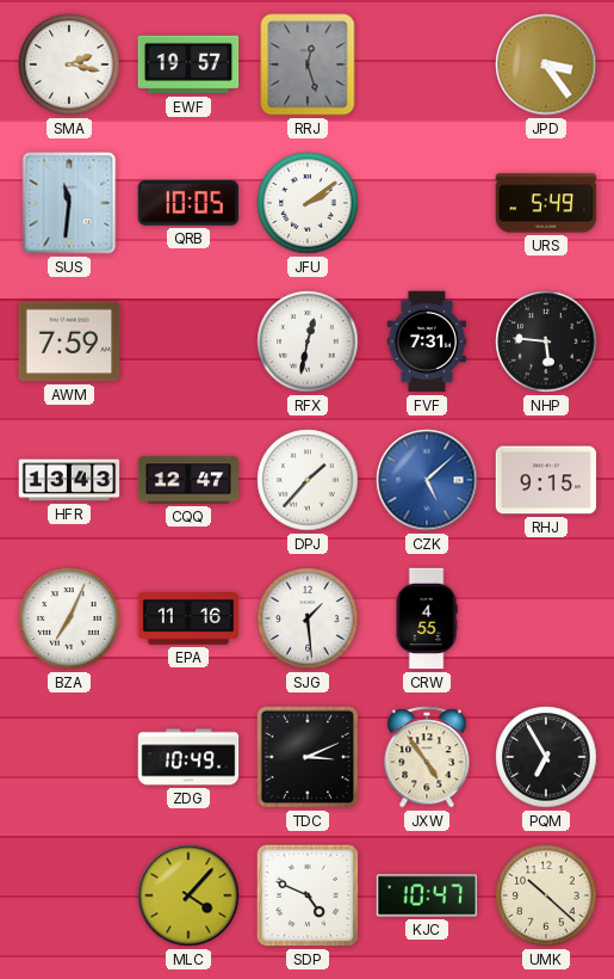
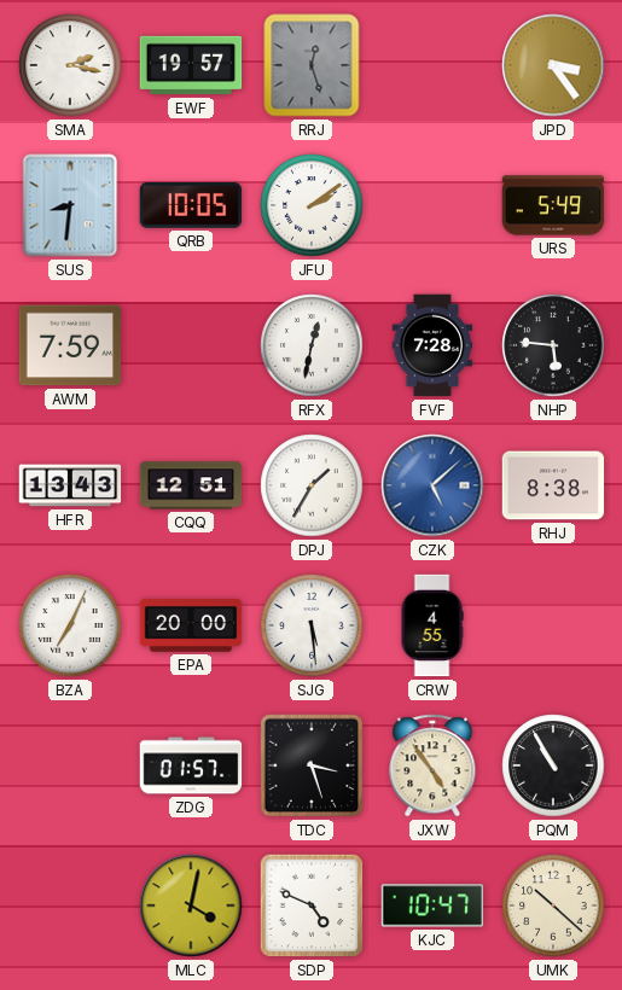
SUS: 11:31 -> 8:31
FVF: 7:31 -> 7:28
CQQ: 12:47 -> 12:51
DPJ: 1:37 -> 1:35
RHJ: 9:15 -> 8:38
EPA: 11:16 -> 20:00
SJG: 1:29 -> 5:29
ZDG: 10:49 -> 01:57
TDC: 3:11 -> 3:27
PQM: 6:55 -> 10:55
MLC: 4:07 -> 4:02
